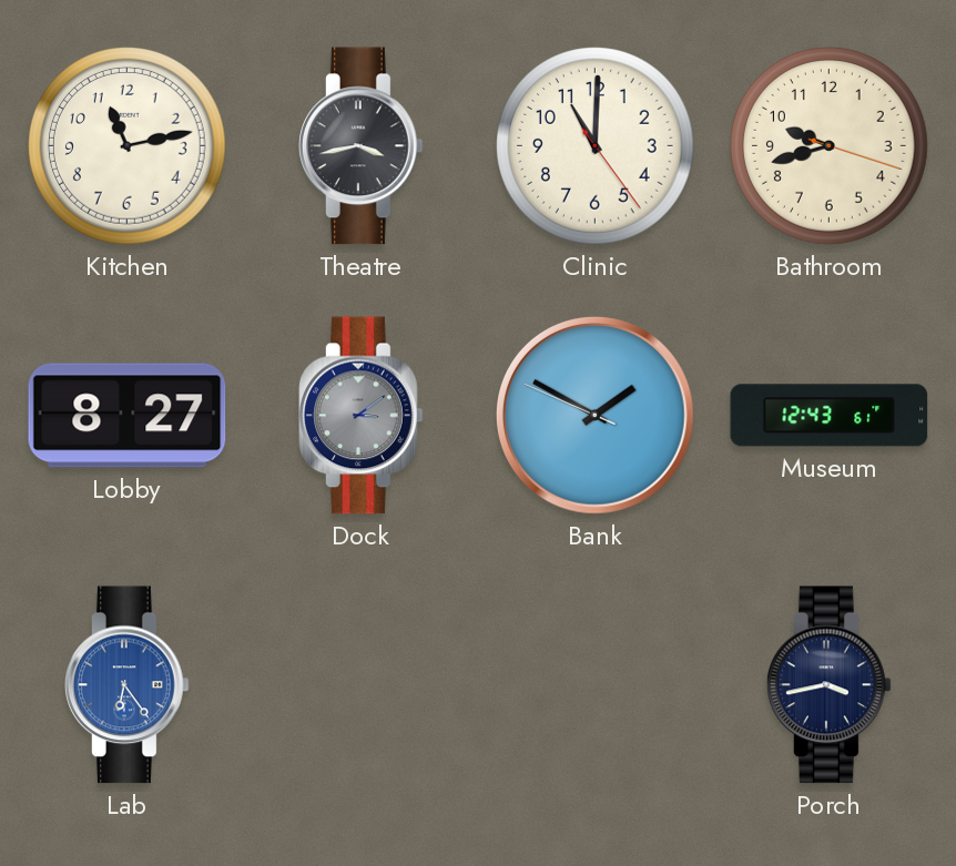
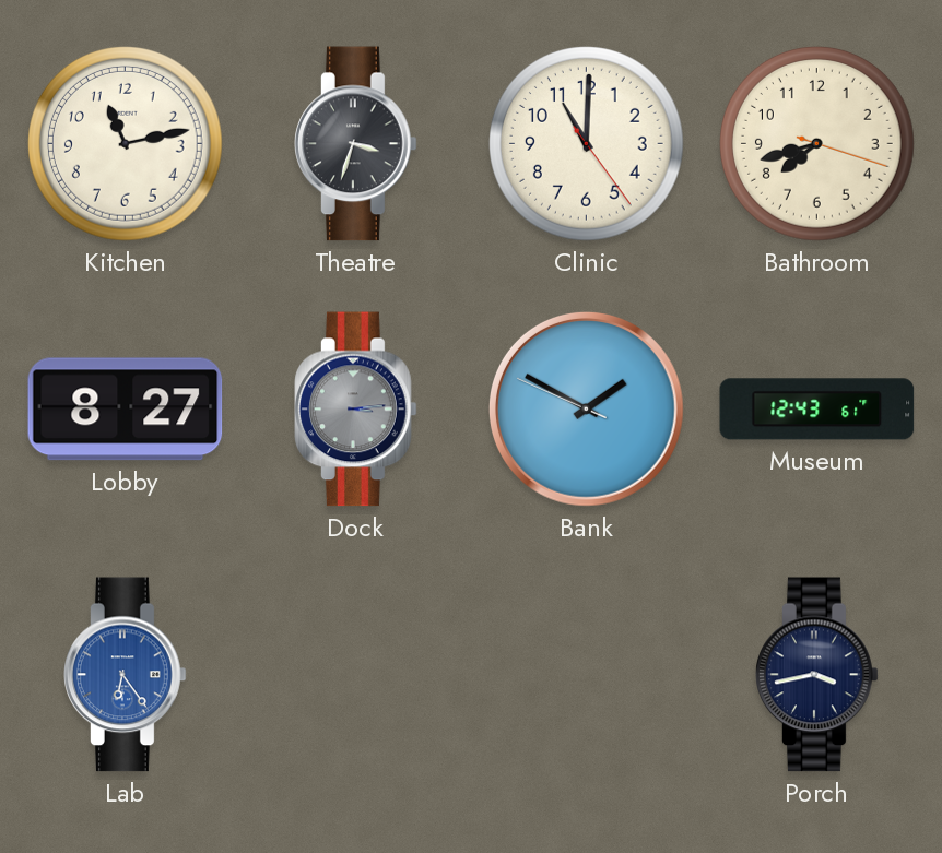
Theatre: 3:43 -> 3:33
Bathroom: 9:42 -> 7:42
Dock: 3:09 -> 3:14
